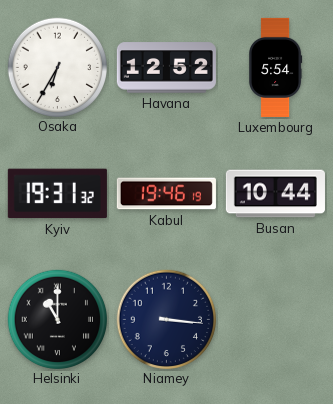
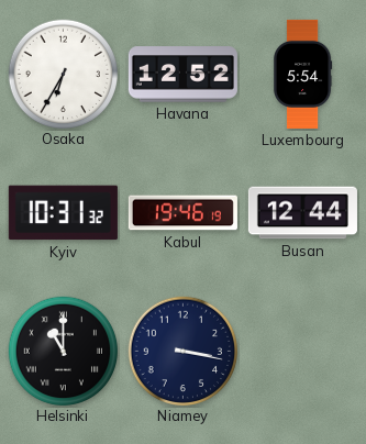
Kyiv: 19:31 -> 10:31
Busan: 10:44 -> 12:44
Niamey: 3:16 -> 3:17
